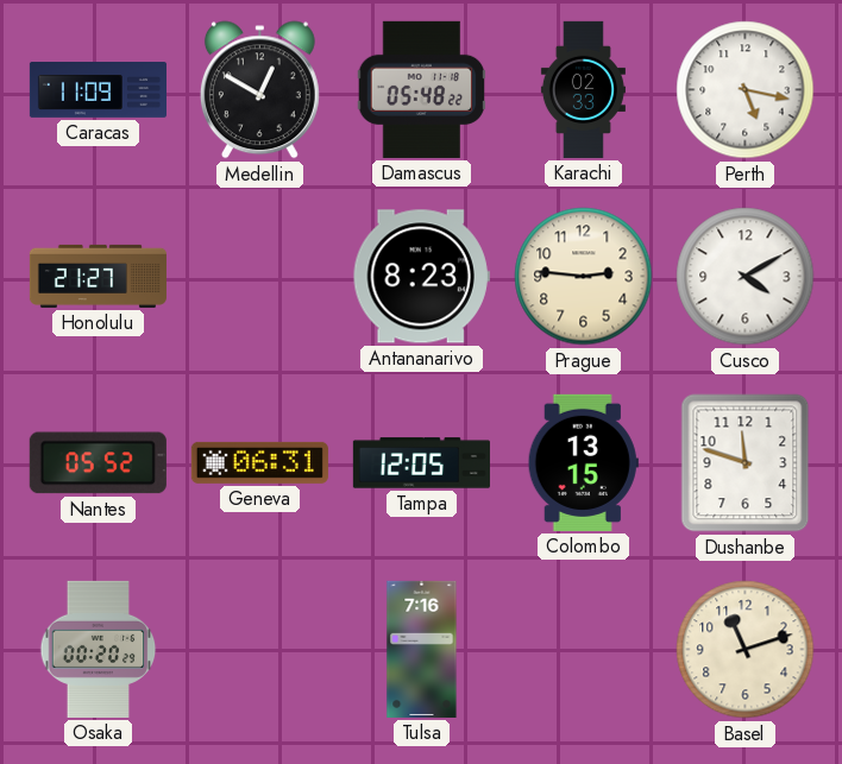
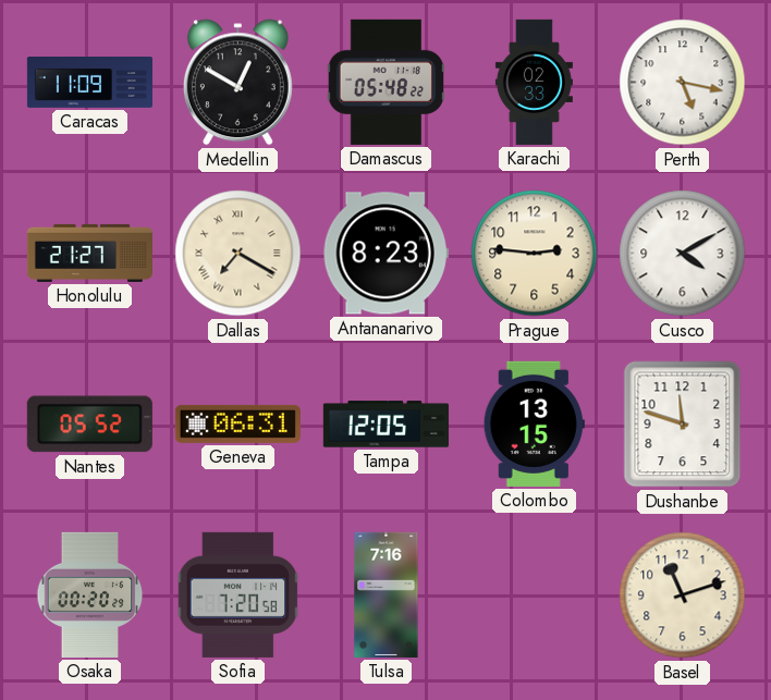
Dallas: none -> 7:20
Sofia: none -> 7:20
